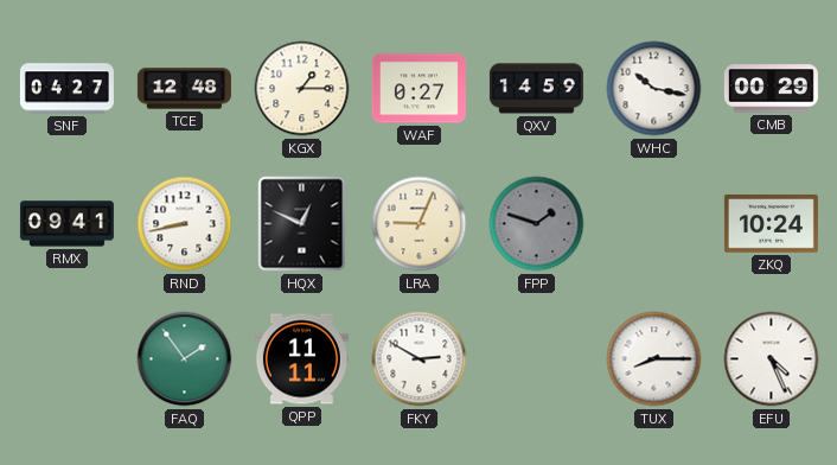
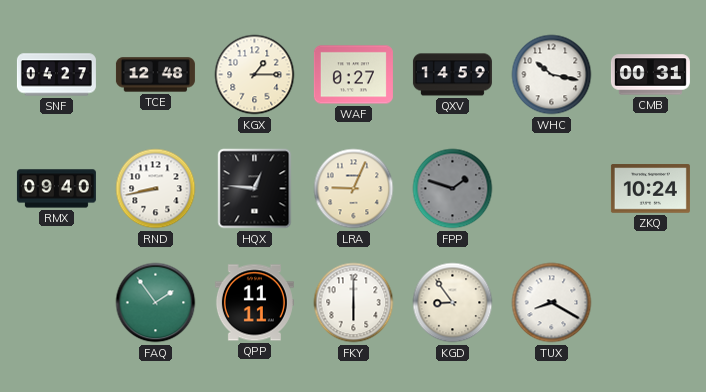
CMB: 00:29 -> 00:31
RMX: 09:41 -> 09:40
HQX: 12:49 -> 12:46
FKY: 2:50 -> 6:00
KGD: none -> 8:54
TUX: 8:15 -> 8:20
EFU: 4:26 -> none
